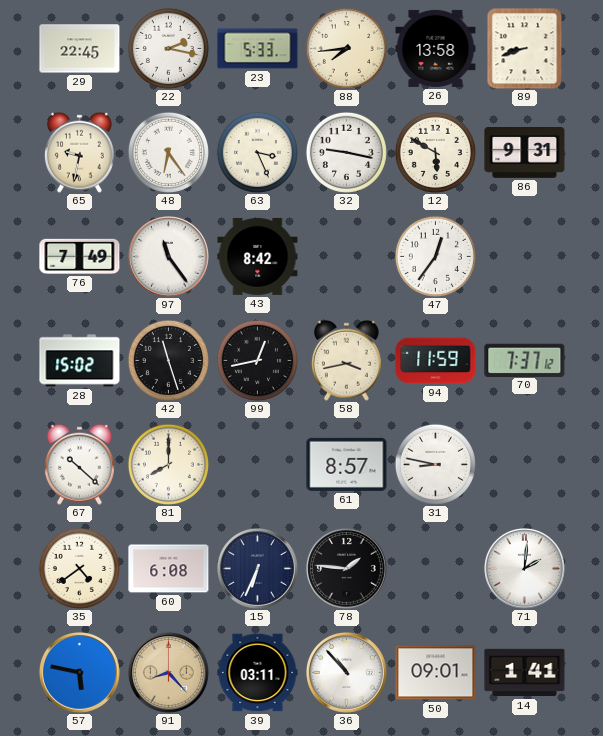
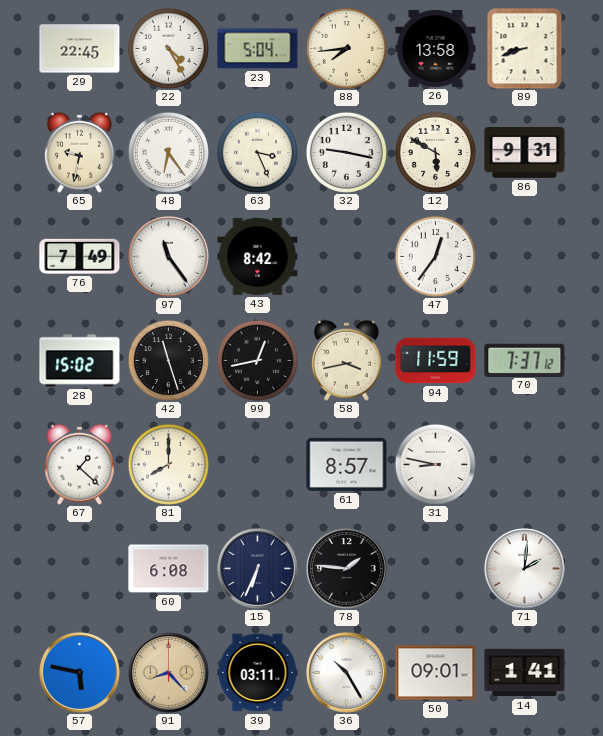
22: 2:17 -> 4:25
23: 5:33 -> 5:04
67: 10:22 -> 1:22
35: 4:39 -> none
36: 10:53 -> 10:25
